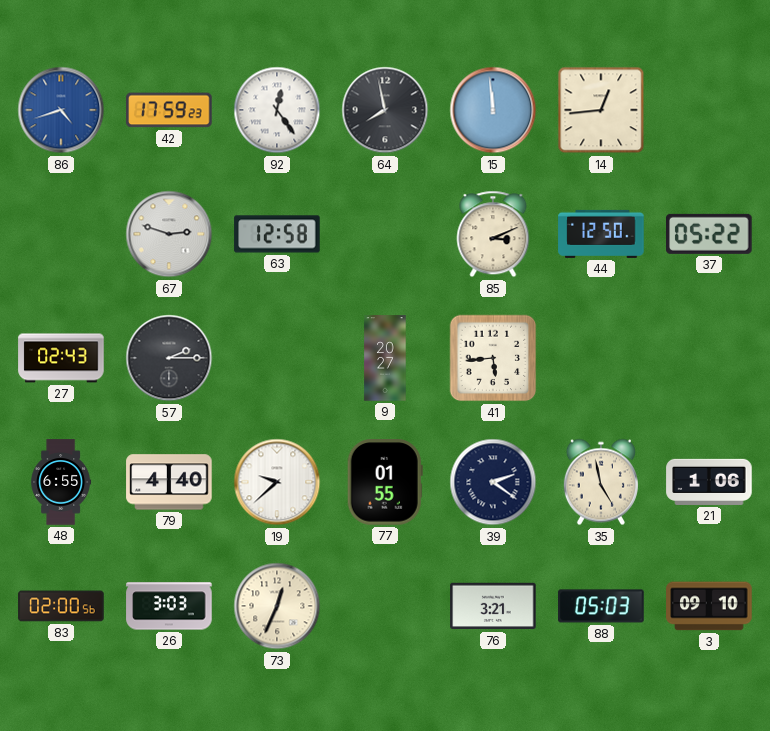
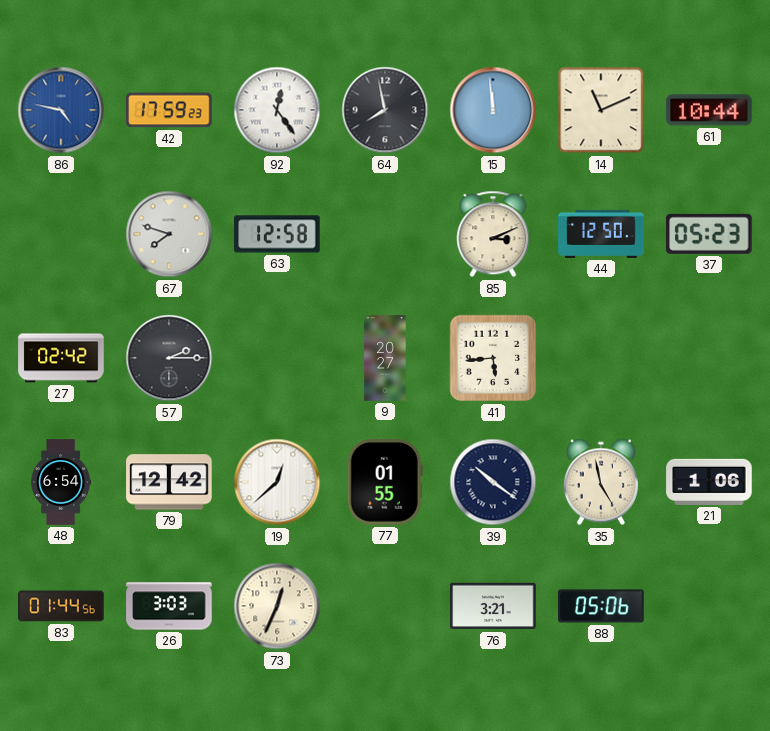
86: 4:42 -> 4:47
14: 12:44 -> 11:11
61: none -> 10:44
67: 2:48 -> 7:48
37: 05:22 -> 05:23
27: 02:43 -> 02:42
48: 6:55 -> 6:54
79: 4:40 -> 12:42
19: 9:38 -> 12:38
39: 2:21 -> 10:21
83: 02:00 -> 01:44
88: 05:03 -> 05:06
3: 09:10 -> none
